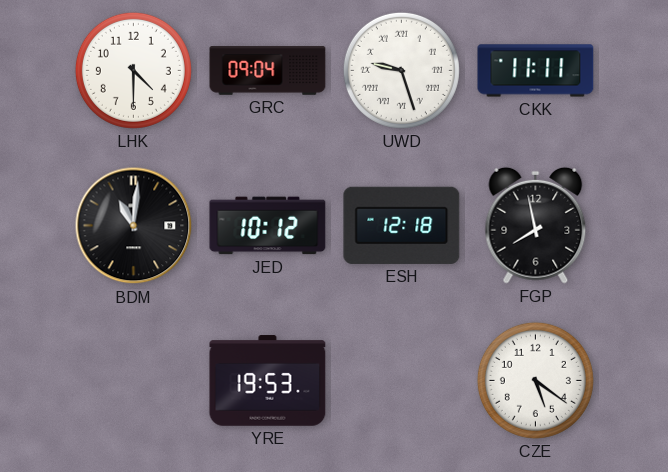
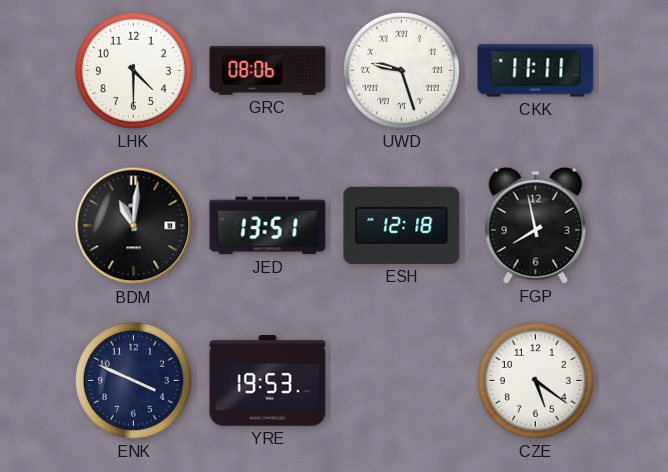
GRC: 09:04 -> 08:06
JED: 10:12 -> 13:51
ENK: none -> 3:49
